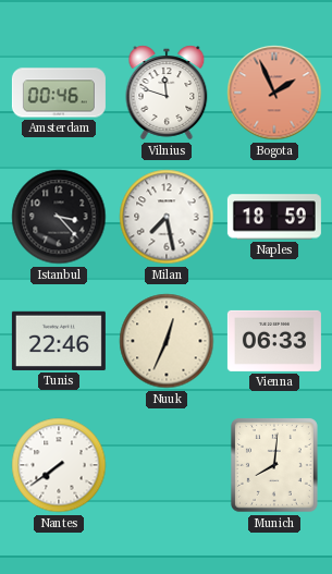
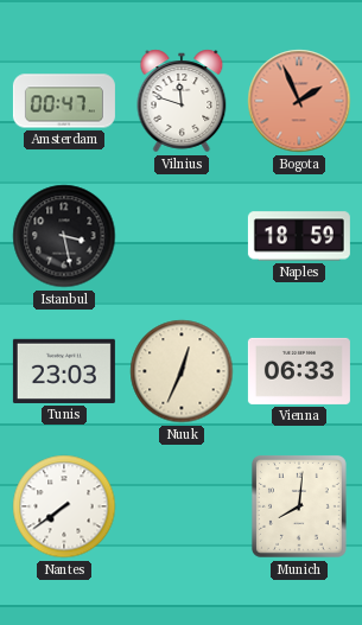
Amsterdam: 00:46 -> 00:47
Istanbul: 3:23 -> 3:28
Milan: 7:28 -> none
Tunis: 22:46 -> 23:03
